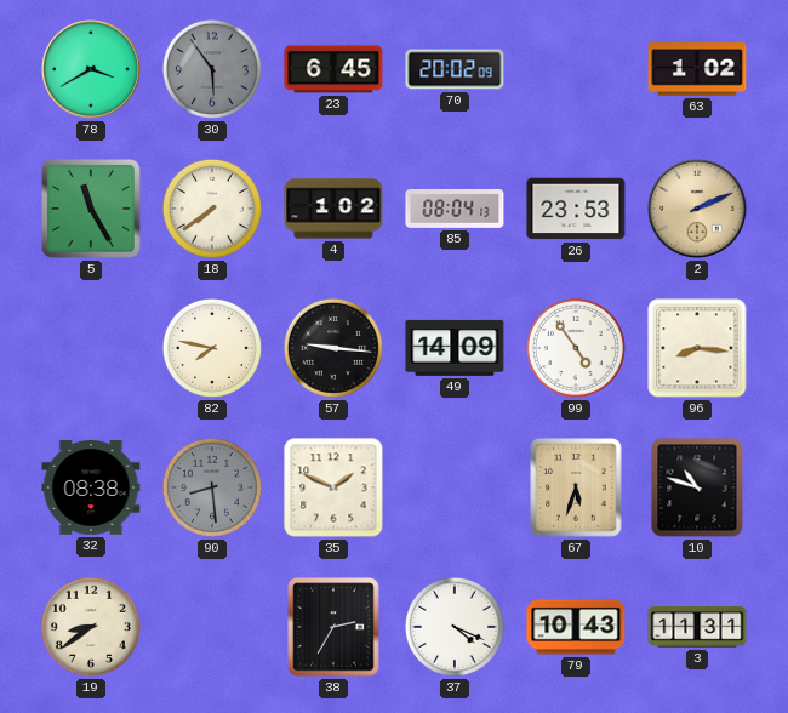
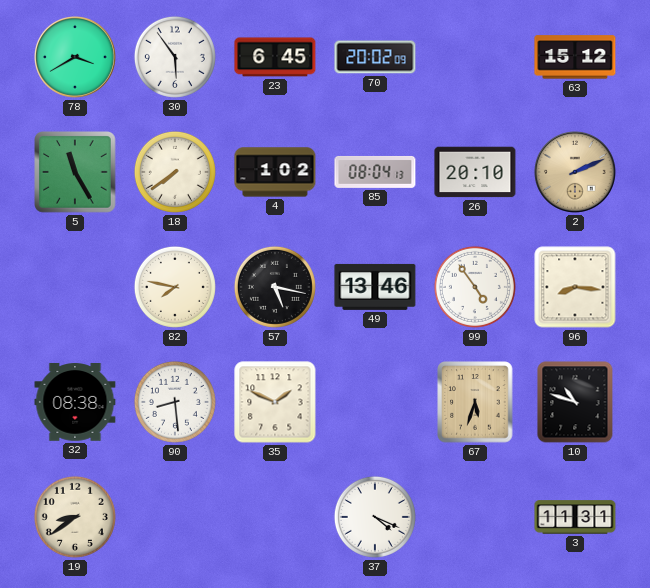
30 dial: grey -> white
63: 1:02 -> 15:12
26: 23:53 -> 20:10
57: 9:16 -> 5:17
49: 14:09 -> 13:46
90 dial: grey -> white
38: 2:35 -> none
79: 10:43 -> none
